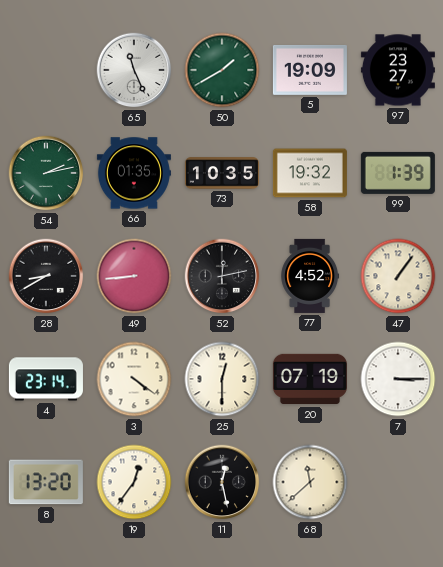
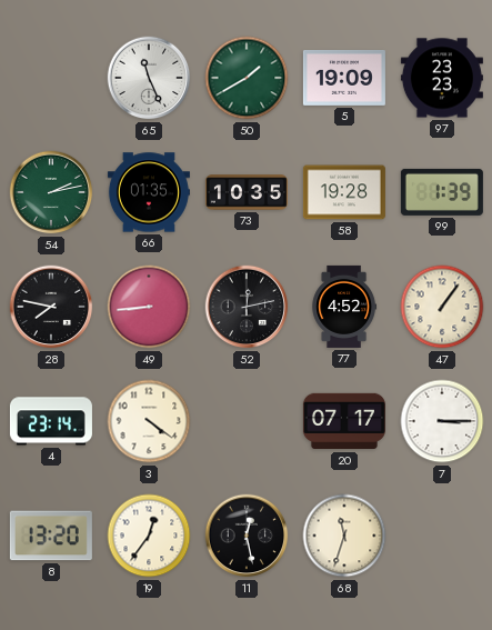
97: 23:27 -> 23:23
58: 19:32 -> 19:28
28: 8:40 -> 7:47
25: 12:30 -> none
20: 07:19 -> 07:17
68: 11:38 -> 11:33
